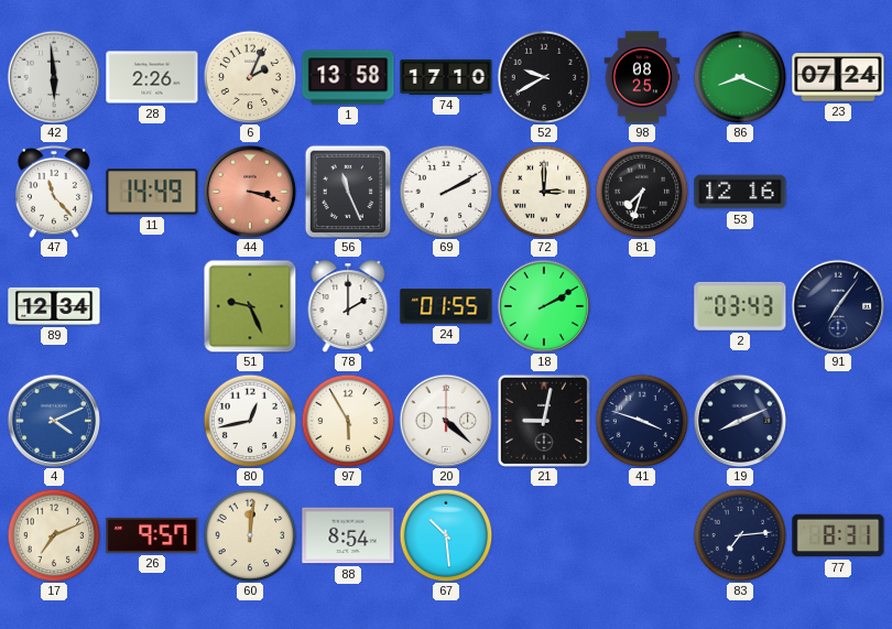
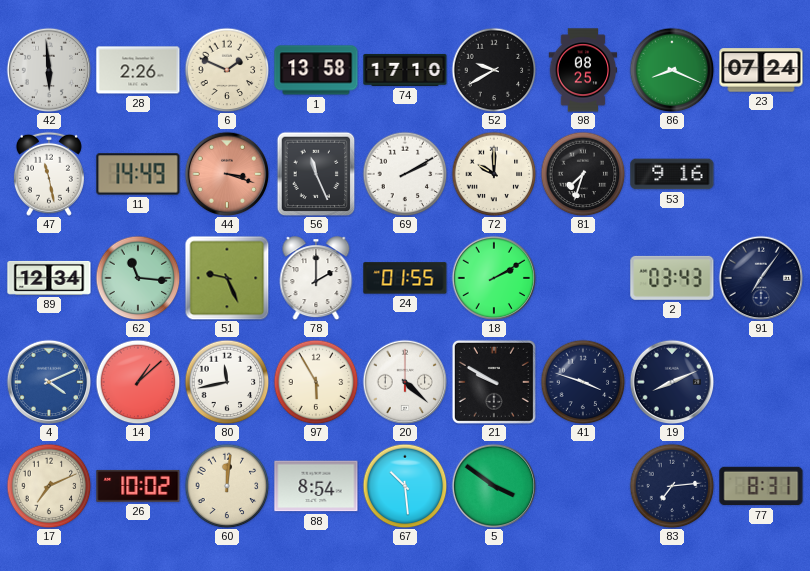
6: 2:04 -> 1:49
47: 11:23 -> 11:28
72: 3:00 -> 10:00
53: 12:16 -> 9:16
62: none -> 11:16
14: none -> 1:08
80: 12:43 -> 11:43
21: 9:02 -> 9:50
26: 9:57 -> 10:02
5: none -> 3:51
